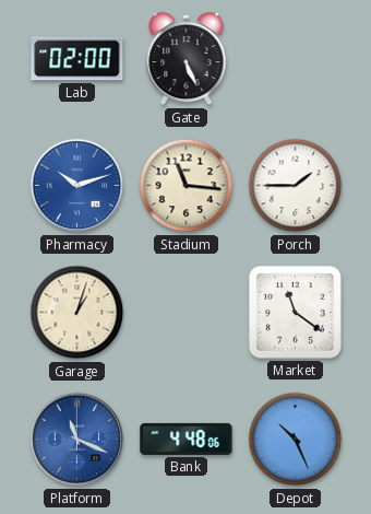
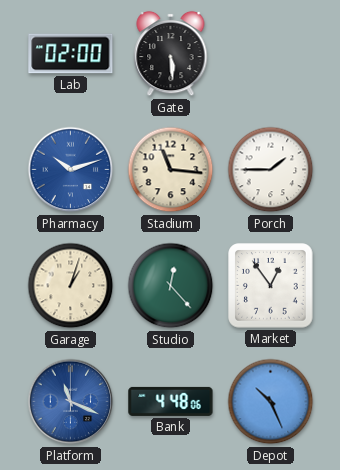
Gate: 5:26 -> 5:29
Studio: none -> 12:23
Market: 11:21 -> 12:54
